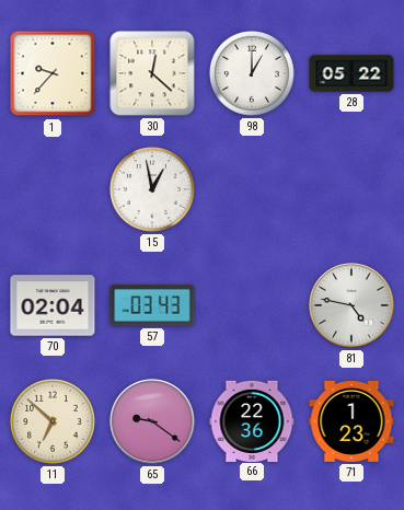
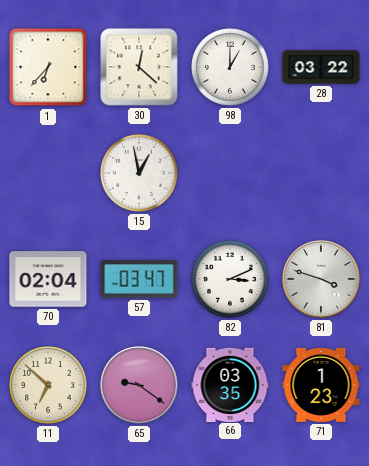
1: 9:37 -> 6:37
28: 05:22 -> 03:22
57: 03:43 -> 03:47
82: none -> 3:11
81: 4:47 -> 3:48
66: 22:36 -> 03:35
